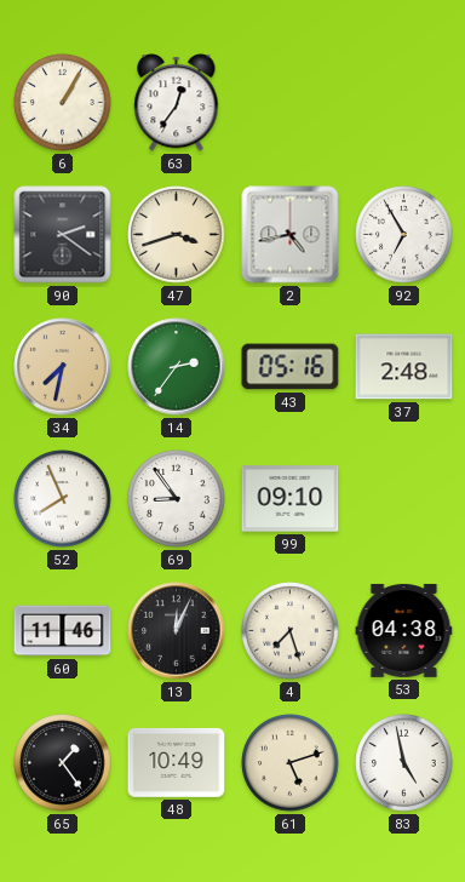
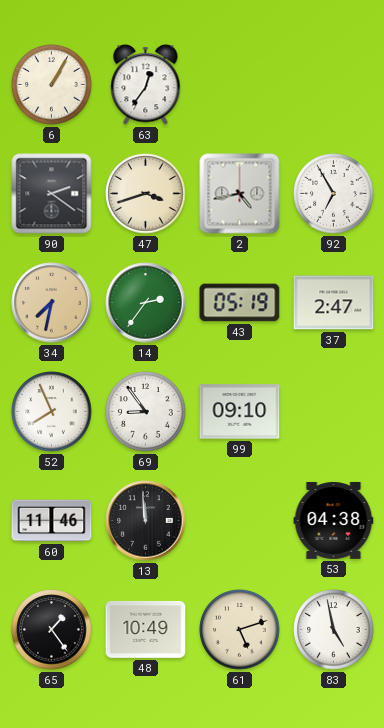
43: 05:16 -> 05:19
37: 2:48 -> 2:47
13: 12:04 -> 11:59
4: 7:27 -> none
